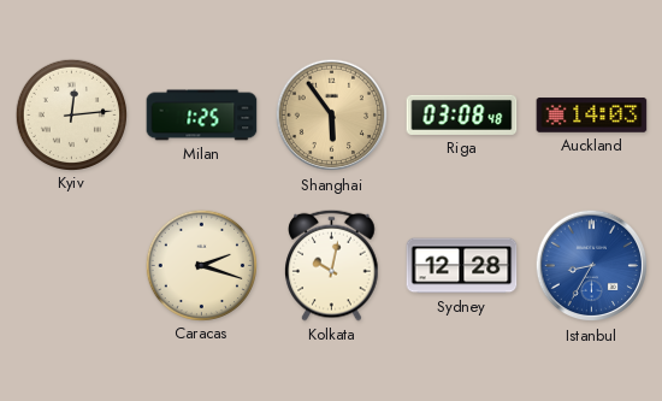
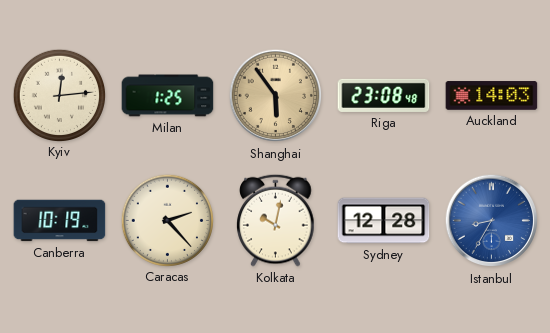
Riga: 03:08 -> 23:08
Canberra: none -> 10:19
Caracas: 2:18 -> 2:23
